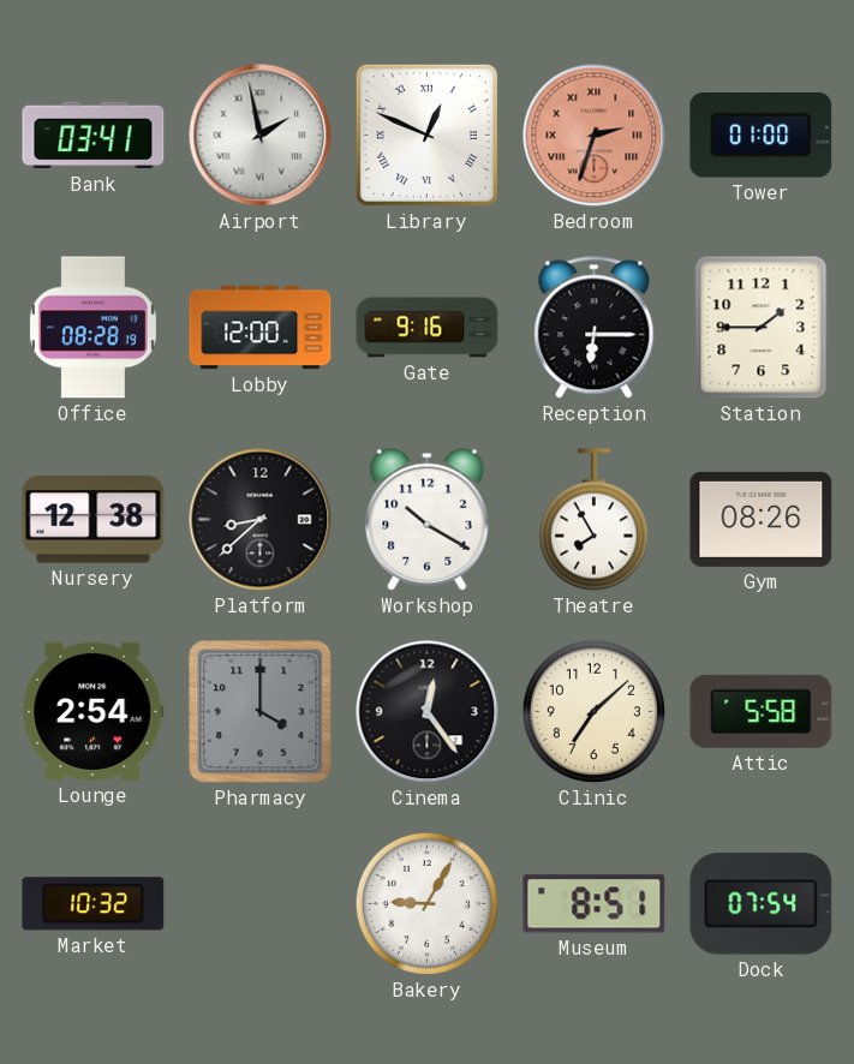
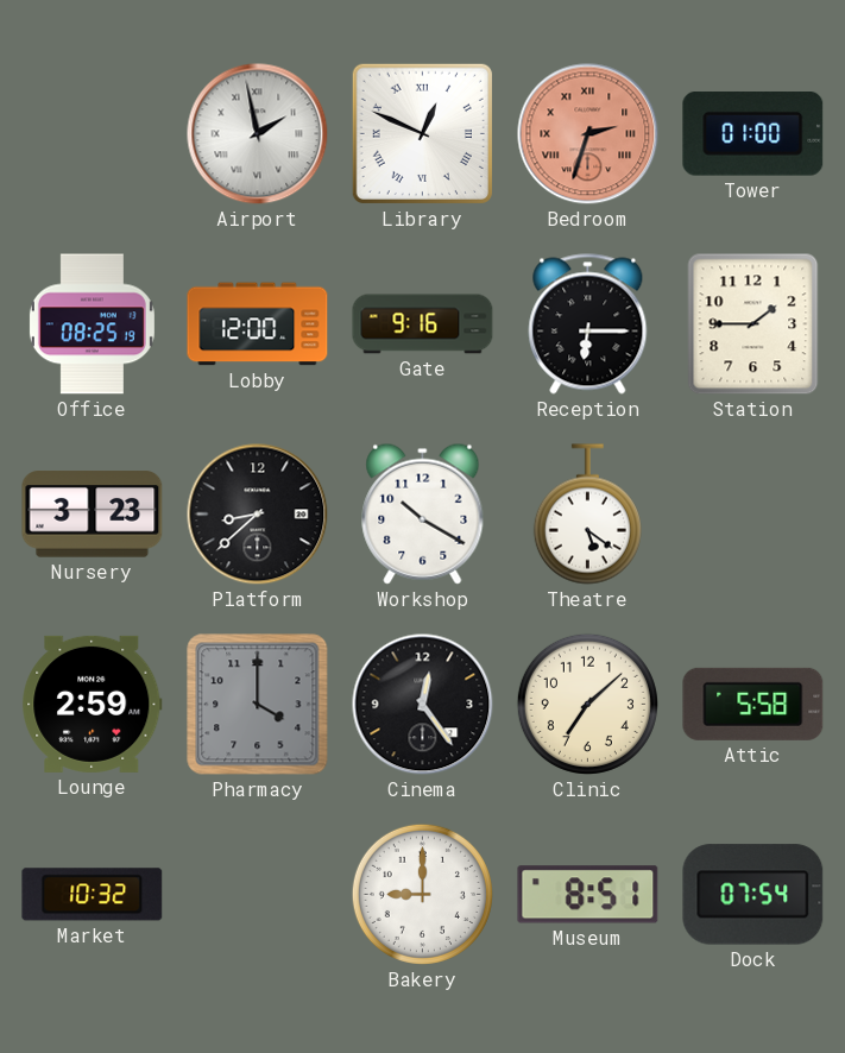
Bank: 03:41 -> none
Office: 08:28 -> 08:25
Nursery: 12:38 -> 3:23
Theatre: 7:55 -> 5:21
Gym: 08:26 -> none
Lounge: 2:54 -> 2:59
Bakery: 9:05 -> 9:00
